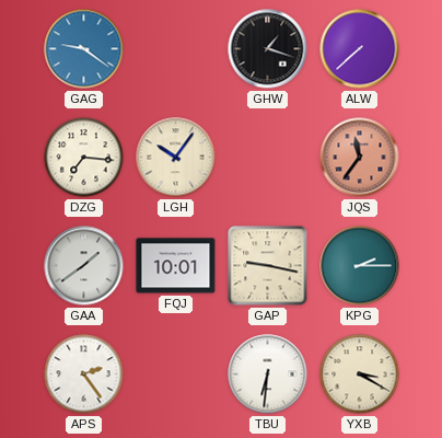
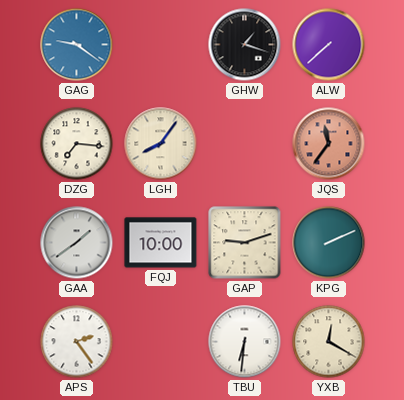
LGH: 10:06 -> 8:06
FQJ: 10:01 -> 10:00
GAP: 9:17 -> 9:12
KPG: 2:15 -> 2:11
YXB: 3:20 -> 12:20
